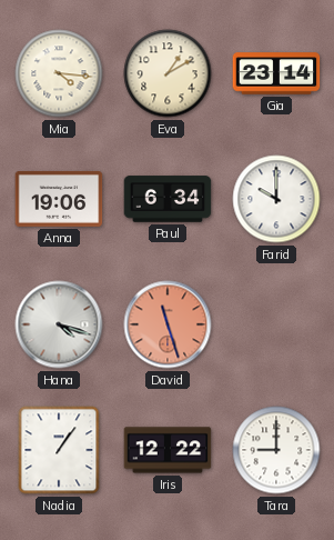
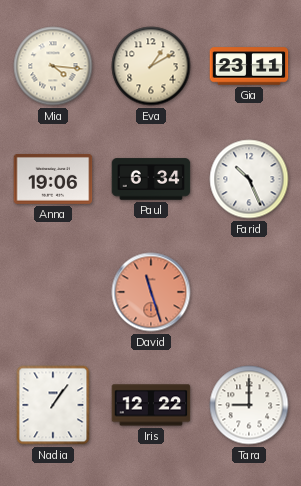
Gia: 23:14 -> 23:11
Farid: 10:00 -> 10:26
Hana: 4:18 -> none
